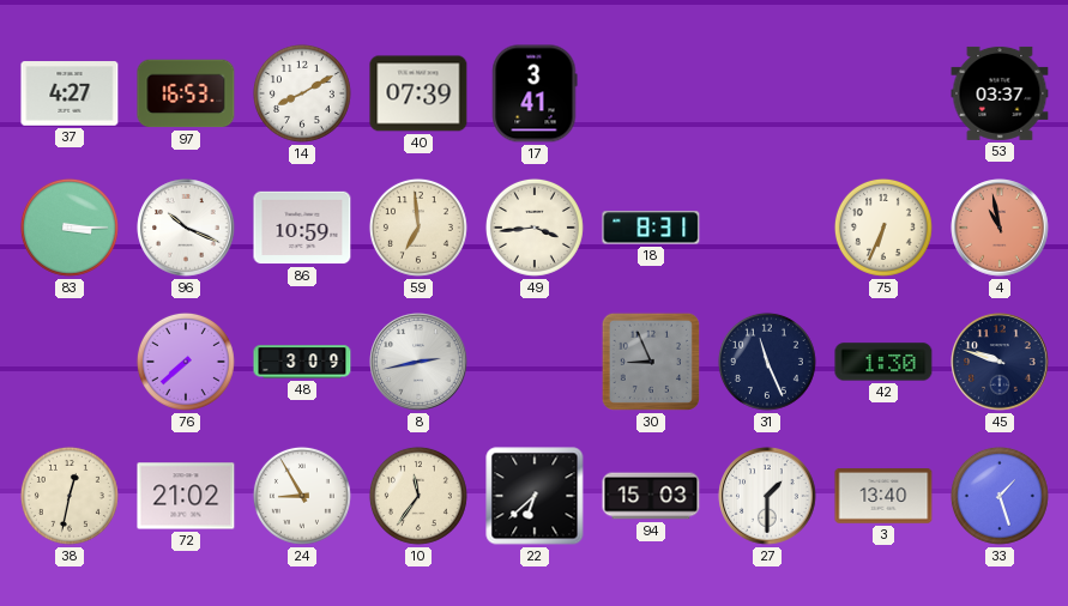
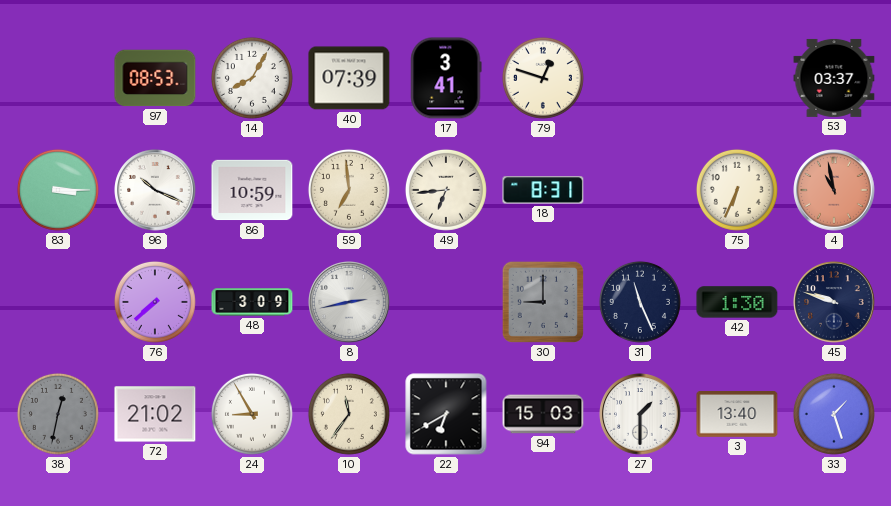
37: 4:27 -> none
97: 16:53 -> 08:53
14: 8:10 -> 8:05
79: none -> 12:48
49: 3:44 -> 6:44
30: 8:56 -> 9:00
38 dial: cream -> grey
22: 6:38 -> 6:40
